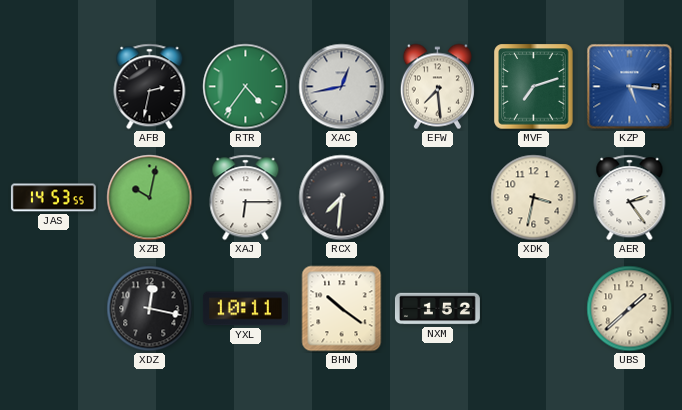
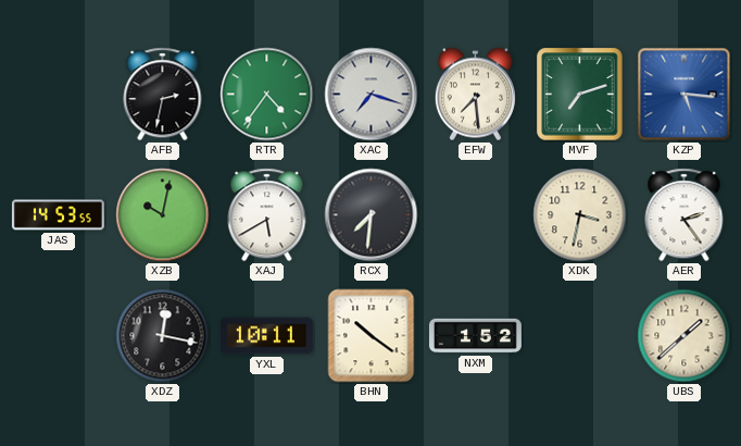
XAC: 12:43 -> 7:18
XAJ: 6:15 -> 5:40
